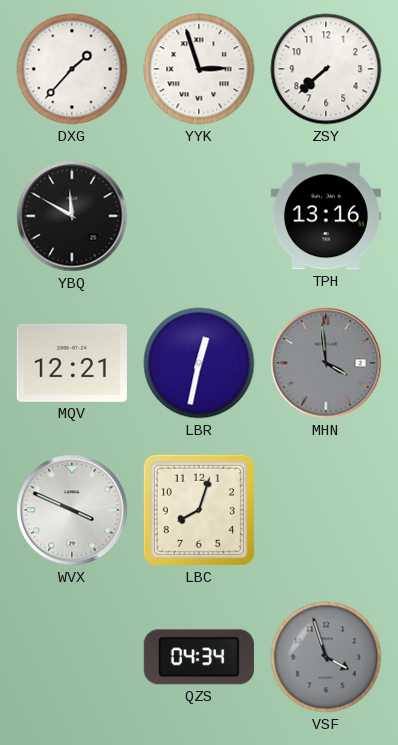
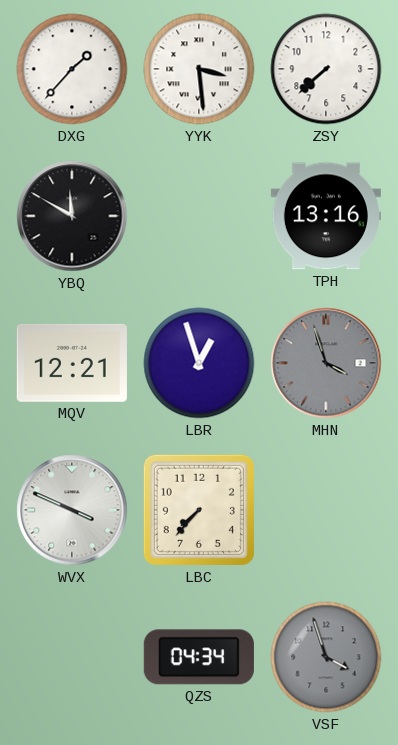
YYK: 2:57 -> 3:29
LBR: 12:32 -> 12:57
MHN: 3:59 -> 3:57
LBC: 8:03 -> 7:37
